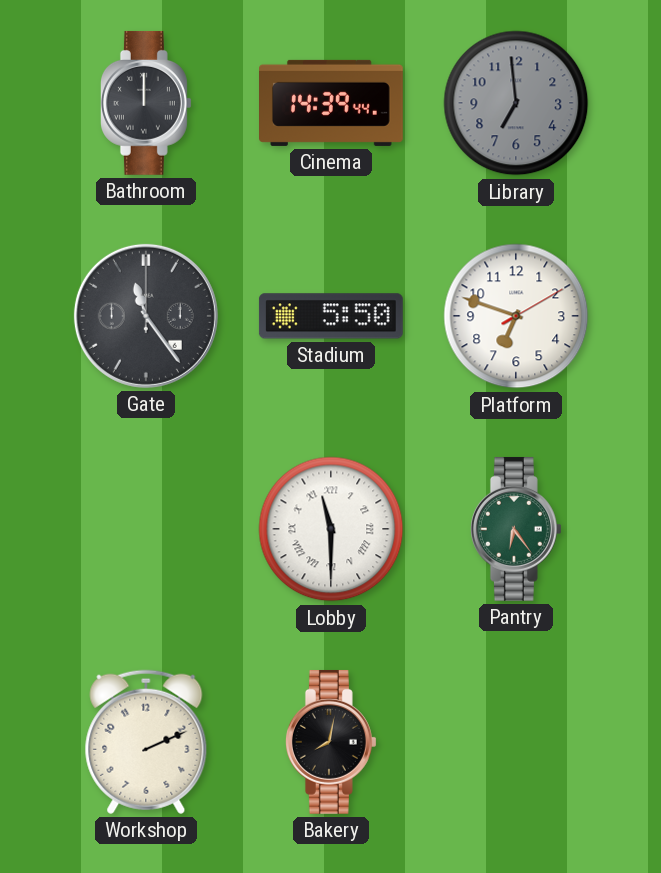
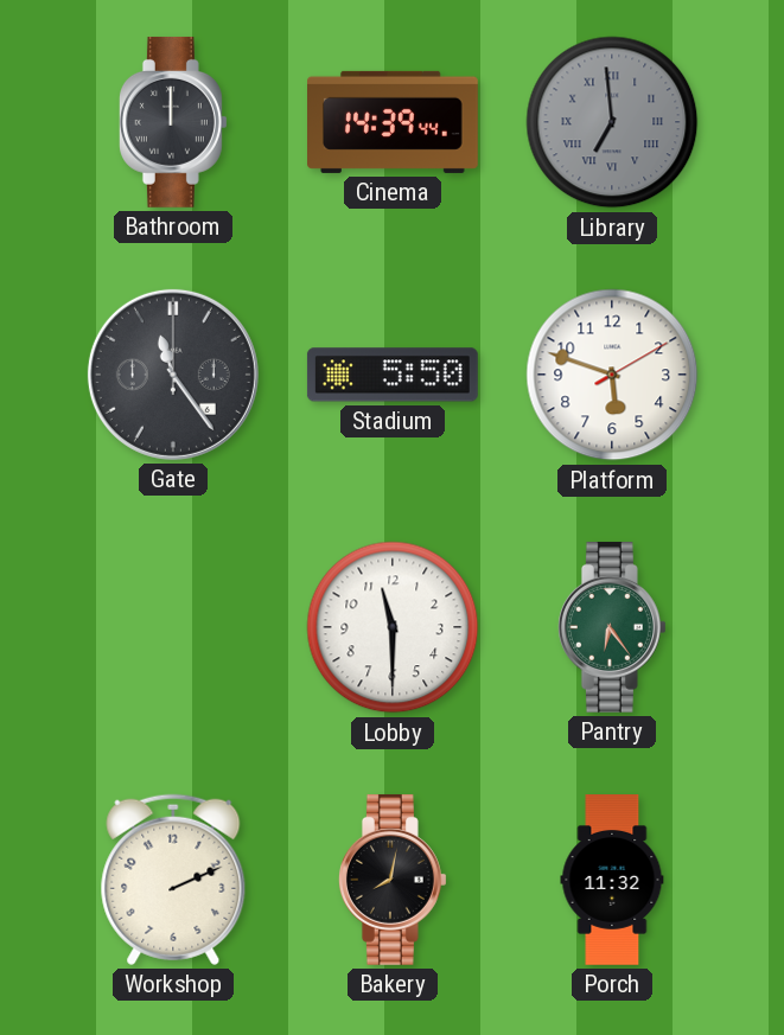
Library numerals: Arabic -> Roman
Platform: 6:48 -> 5:48
Lobby numerals: Roman -> Arabic
Porch: none -> 11:32
